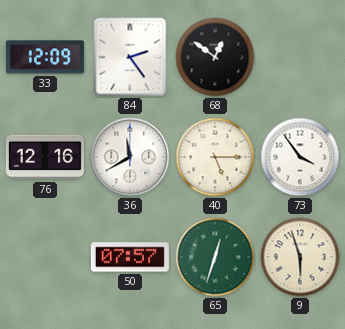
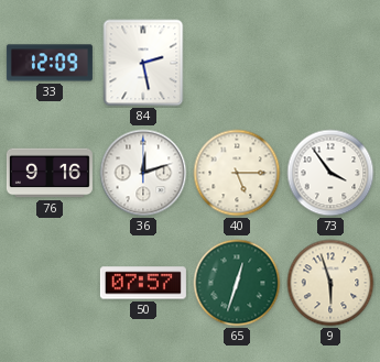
84: 2:24 -> 2:28
68: 12:51 -> none
76: 12:16 -> 9:16
36: 11:40 -> 12:12
